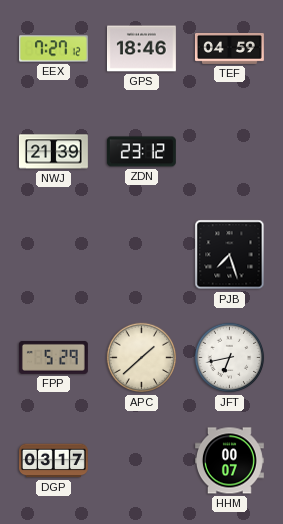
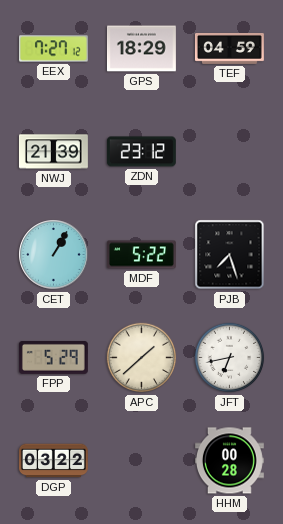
GPS: 18:46 -> 18:29
CET: none -> 1:05
MDF: none -> 5:22
DGP: 03:17 -> 03:22
HHM: 00:07 -> 00:28
